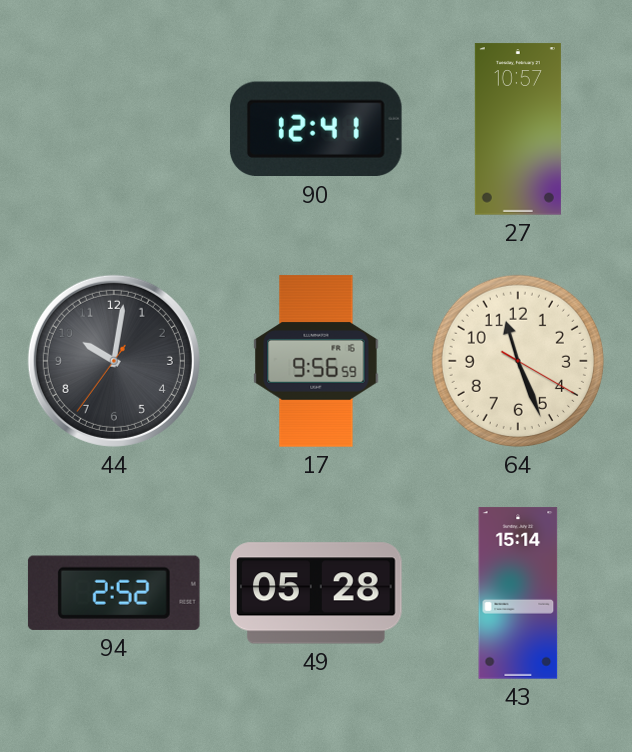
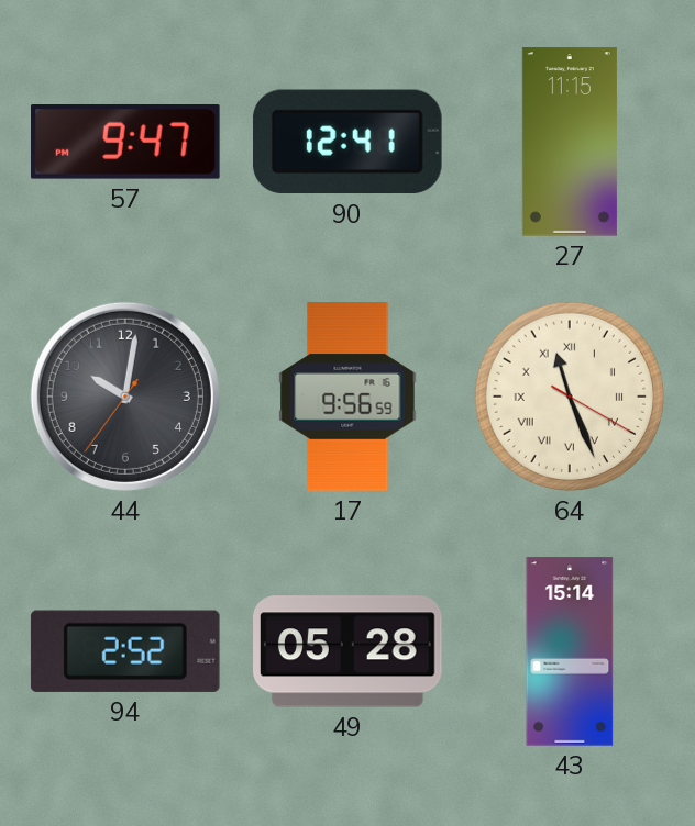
57: none -> 9:47
27: 10:57 -> 11:15
64 numerals: Arabic -> Roman
